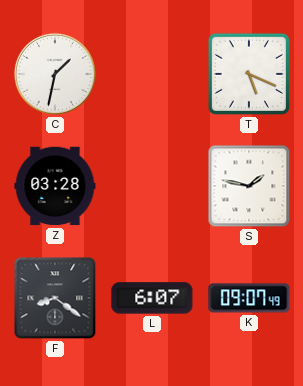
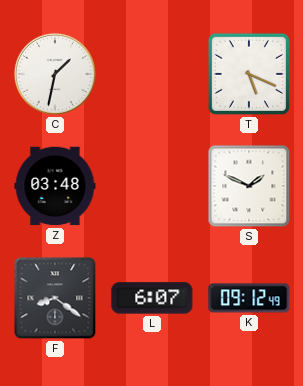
Z: 03:28 -> 03:48
S: 1:47 -> 1:49
K: 09:07 -> 09:12
